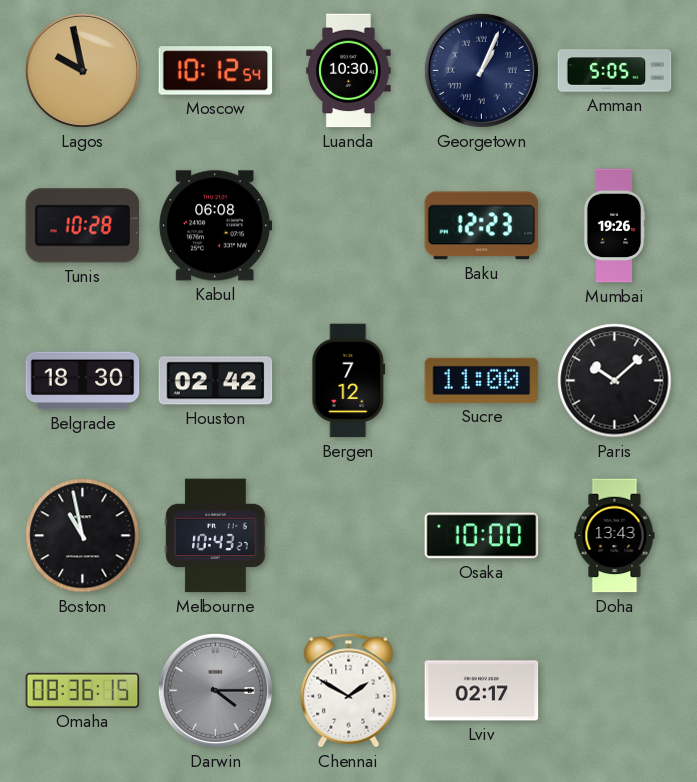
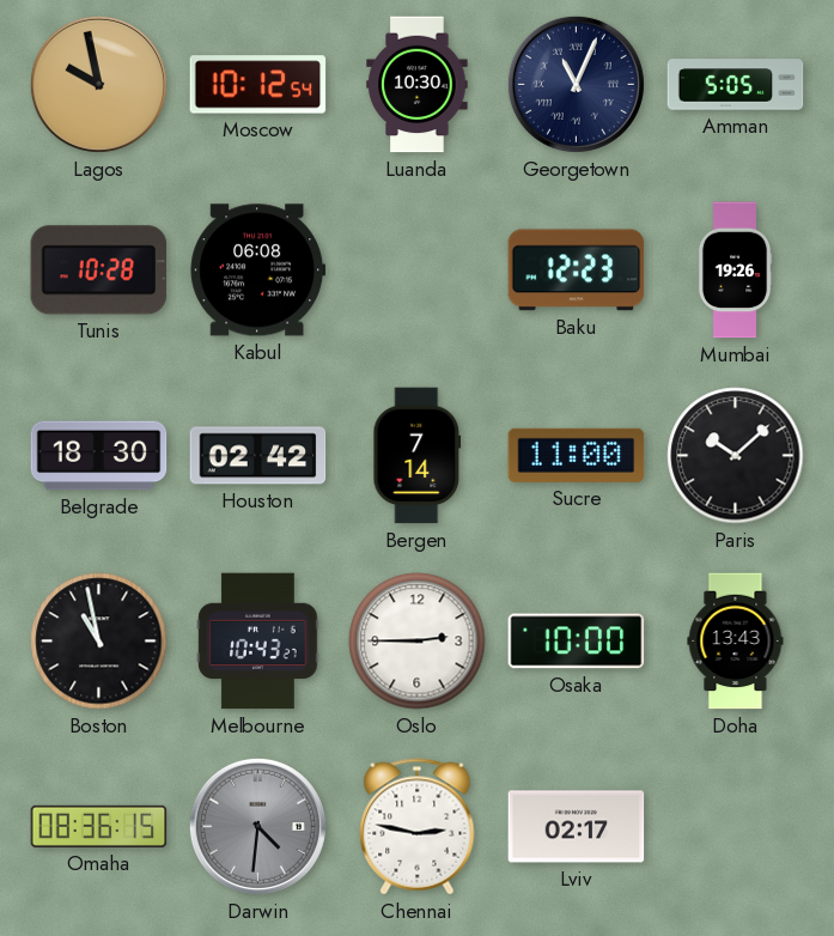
Georgetown: 1:04 -> 11:04
Bergen: 7:12 -> 7:14
Oslo: none -> 2:45
Darwin: 4:15 -> 4:31
Chennai: 1:50 -> 2:47
